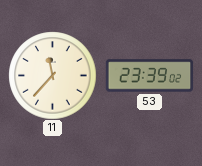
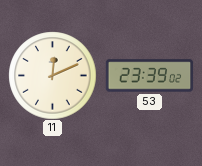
11: 11:37 -> 12:11
